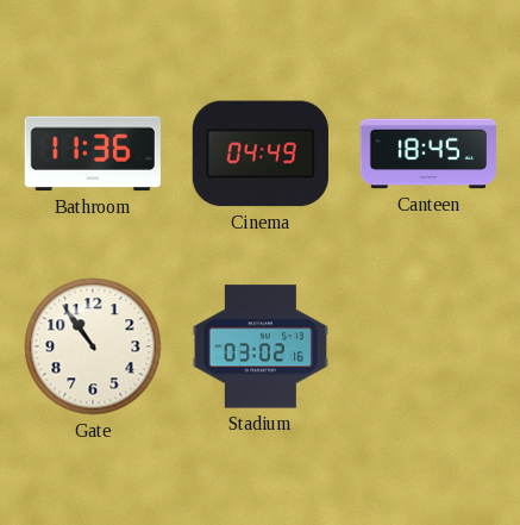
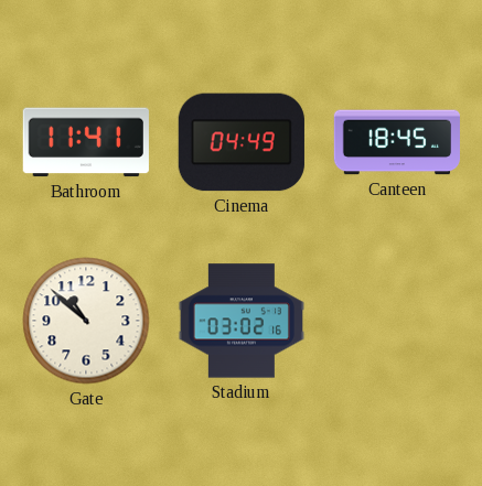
Bathroom: 11:36 -> 11:41
Gate: 10:54 -> 10:52
